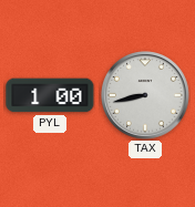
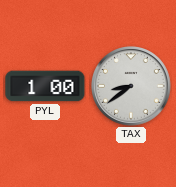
TAX: 8:43 -> 8:39
